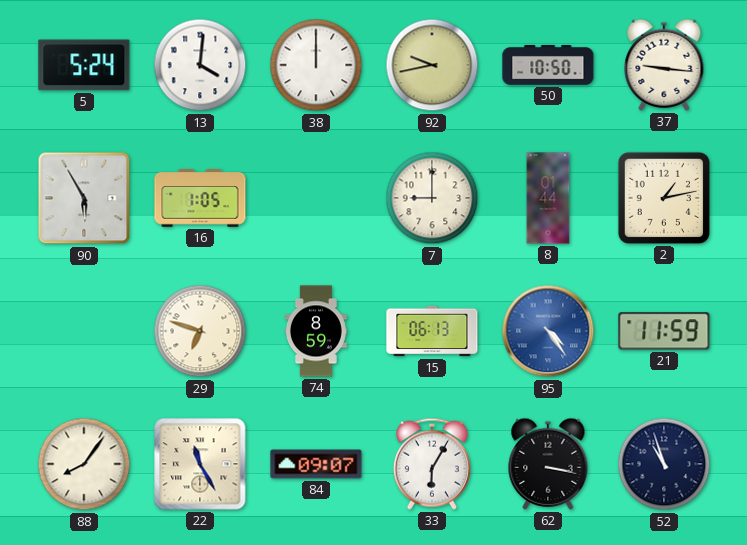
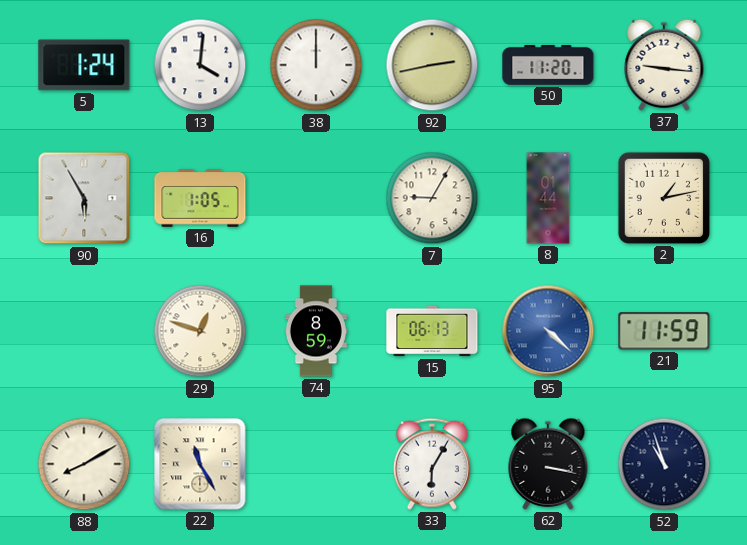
5: 5:24 -> 1:24
92: 9:43 -> 2:43
50: 10:50 -> 11:20
7: 9:00 -> 9:05
29: 6:48 -> 12:48
95: 4:24 -> 4:22
88: 8:06 -> 8:10
84: 09:07 -> none
